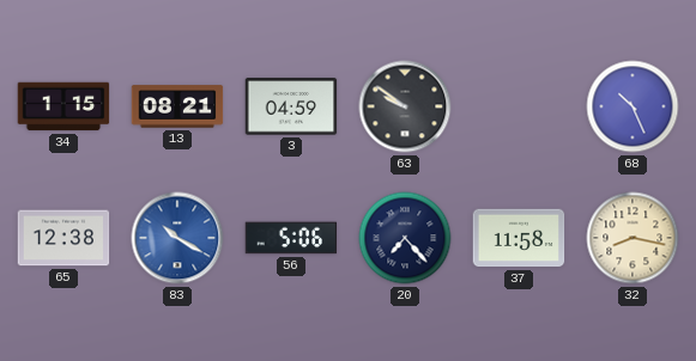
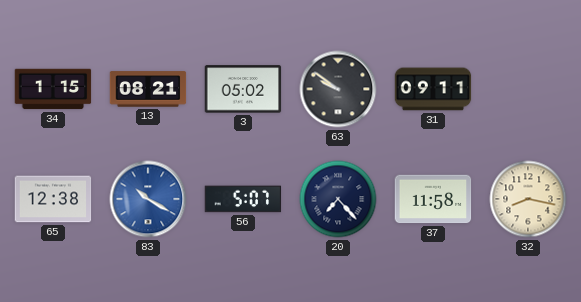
3: 04:59 -> 05:02
31: none -> 09:11
68: 10:26 -> none
56: 5:06 -> 5:07
